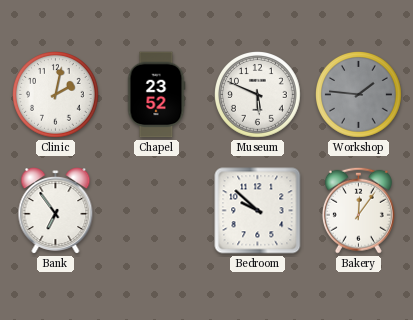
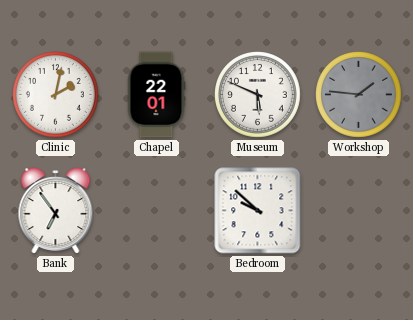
Chapel: 23:52 -> 22:01
Bakery: 12:06 -> none
